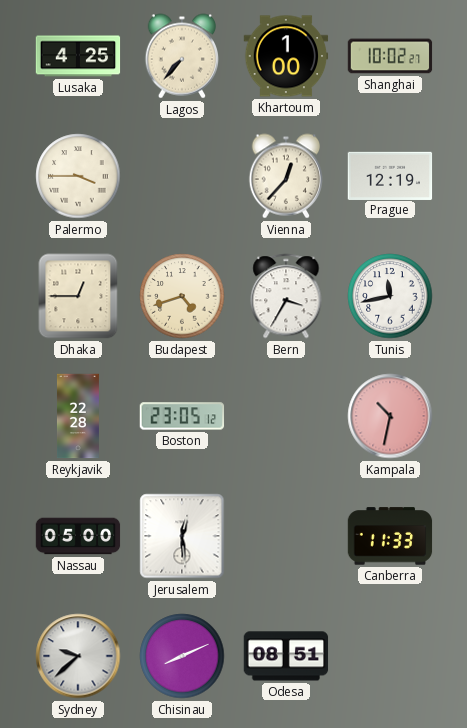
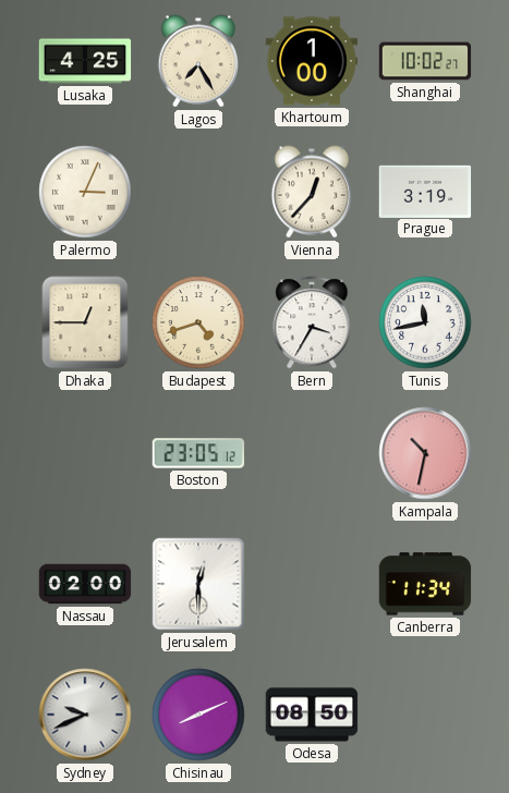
Lagos: 7:37 -> 7:25
Palermo: 3:45 -> 3:04
Prague: 12:19 -> 3:19
Reykjavik: 22:28 -> none
Nassau: 05:00 -> 02:00
Jerusalem: 12:29 -> 12:30
Canberra: 11:33 -> 11:34
Sydney: 9:38 -> 9:41
Odesa: 08:51 -> 08:50
